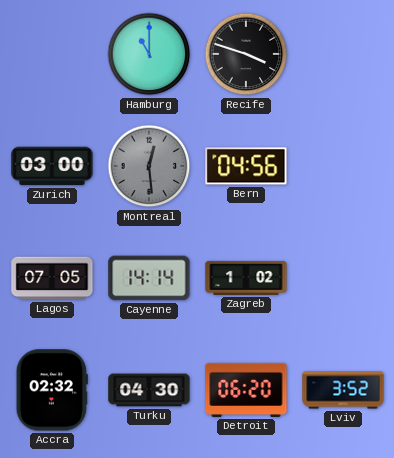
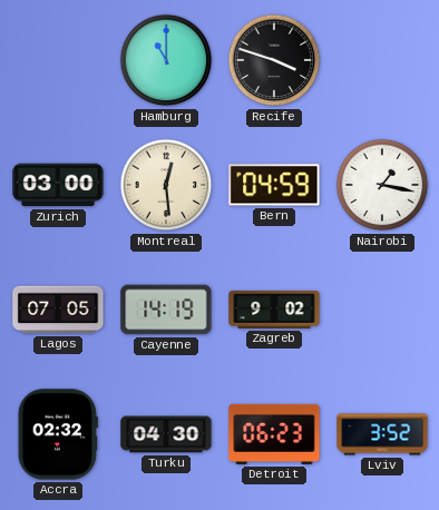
Montreal dial: grey -> cream
Bern: 04:56 -> 04:59
Nairobi: none -> 1:17
Cayenne: 14:14 -> 14:19
Zagreb: 1:02 -> 9:02
Detroit: 06:20 -> 06:23
